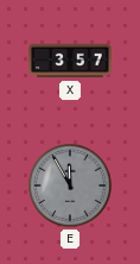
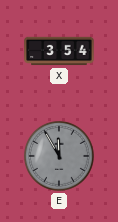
X: 3:57 -> 3:54
